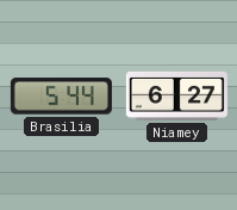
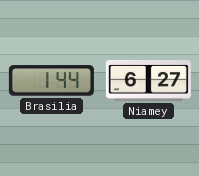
Brasilia: 5:44 -> 1:44
